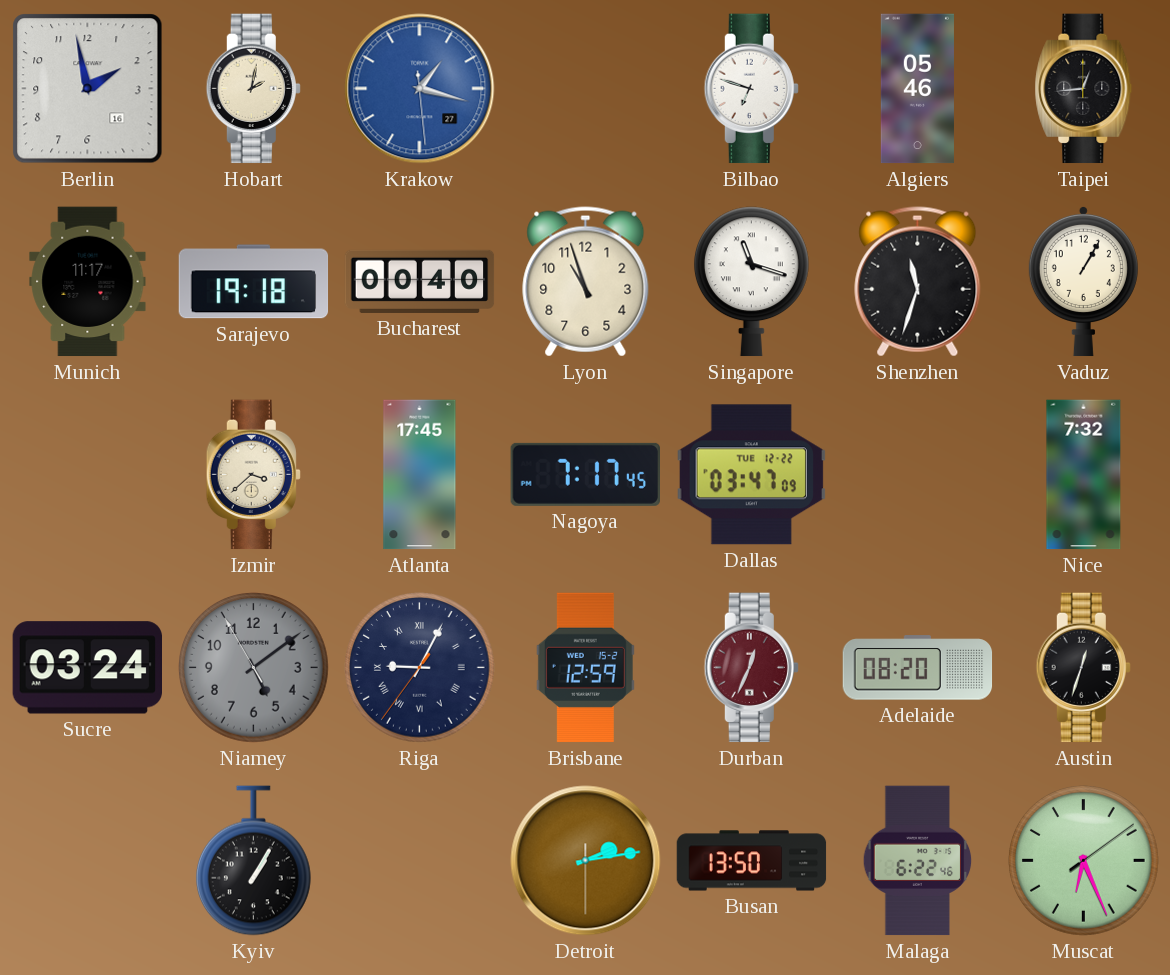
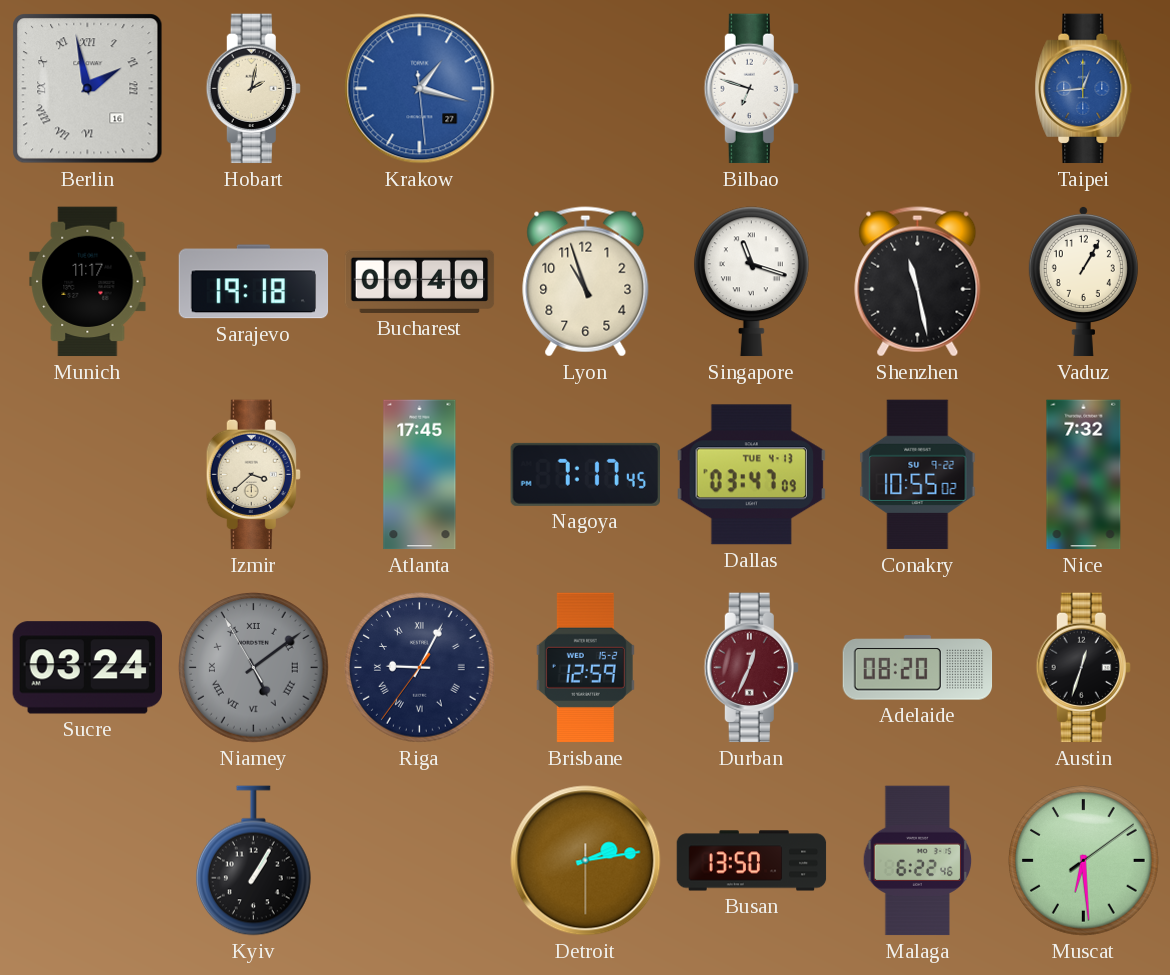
Berlin numerals: Arabic -> Roman
Algiers: 05:46 -> none
Taipei dial: black -> blue
Shenzhen: 11:33 -> 11:28
Dallas date: TUE 12-22 -> TUE 4-13
Conakry: none -> 10:55
Niamey numerals: Arabic -> Roman
Muscat: 6:26 -> 6:29
